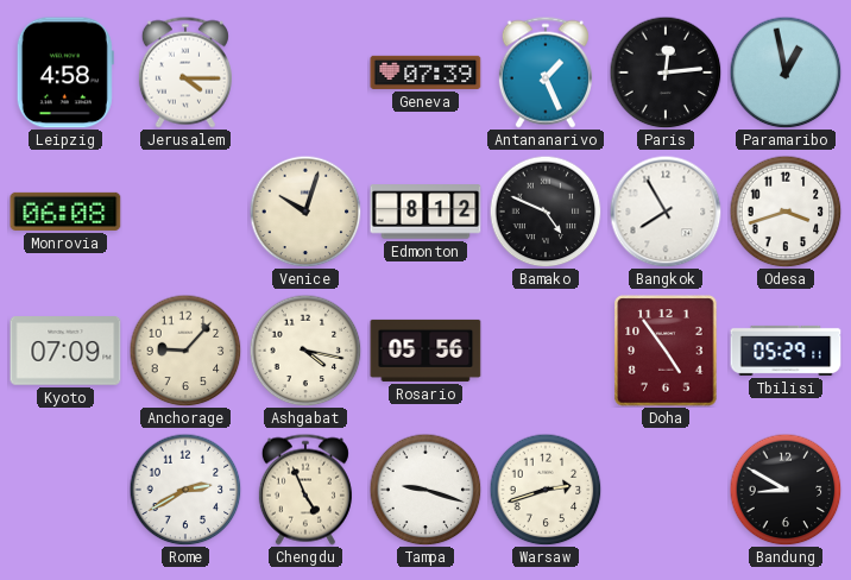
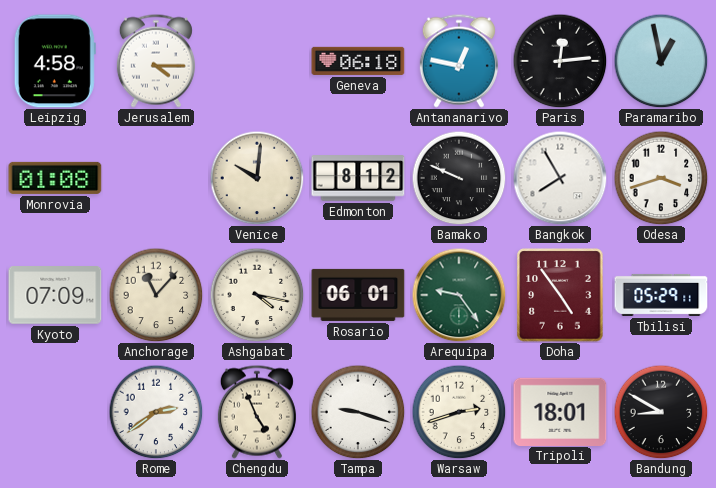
Geneva: 07:39 -> 06:18
Antananarivo: 1:26 -> 12:47
Monrovia: 06:08 -> 01:08
Venice: 10:03 -> 10:01
Bamako: 4:49 -> 9:49
Anchorage: 9:07 -> 11:07
Rosario: 05:56 -> 06:01
Arequipa: none -> 9:24
Rome: 2:40 -> 2:39
Tripoli: none -> 18:01
